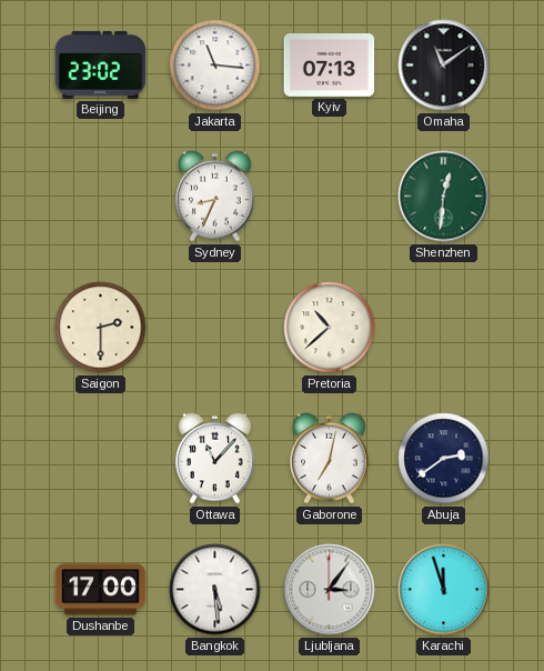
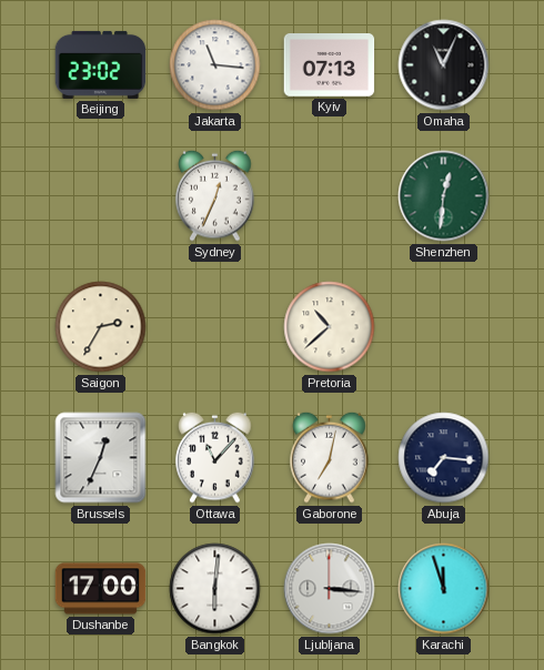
Omaha: 11:09 -> 11:04
Sydney: 8:34 -> 12:34
Saigon: 2:30 -> 2:35
Brussels: none -> 12:34
Abuja: 2:39 -> 7:16
Bangkok: 5:29 -> 6:01
Ljubljana: 3:06 -> 3:16
